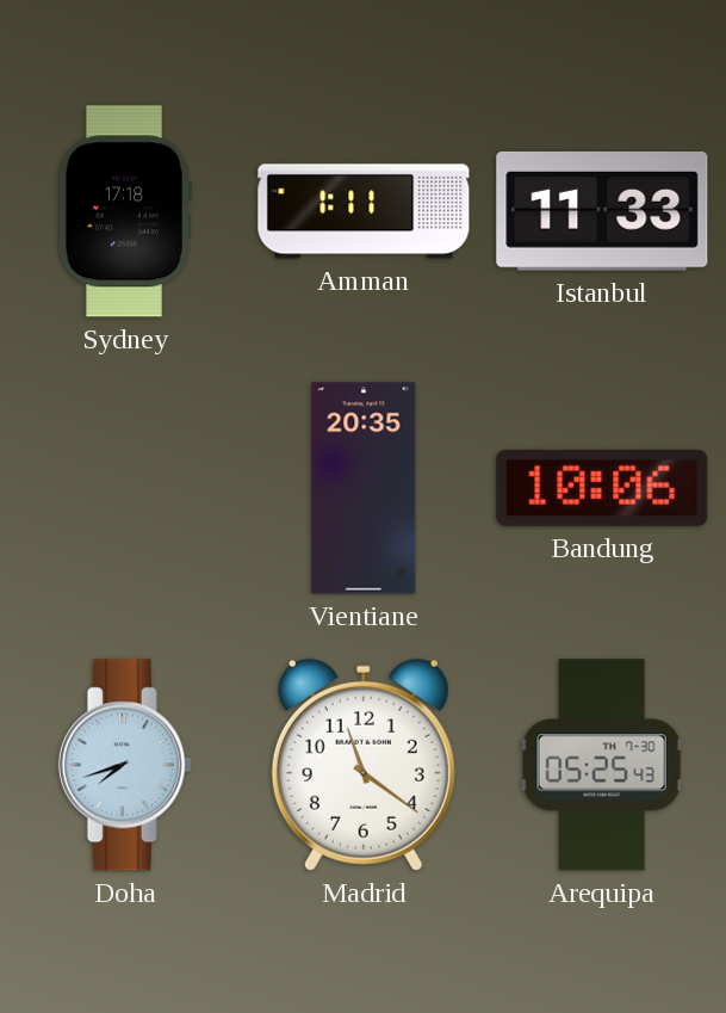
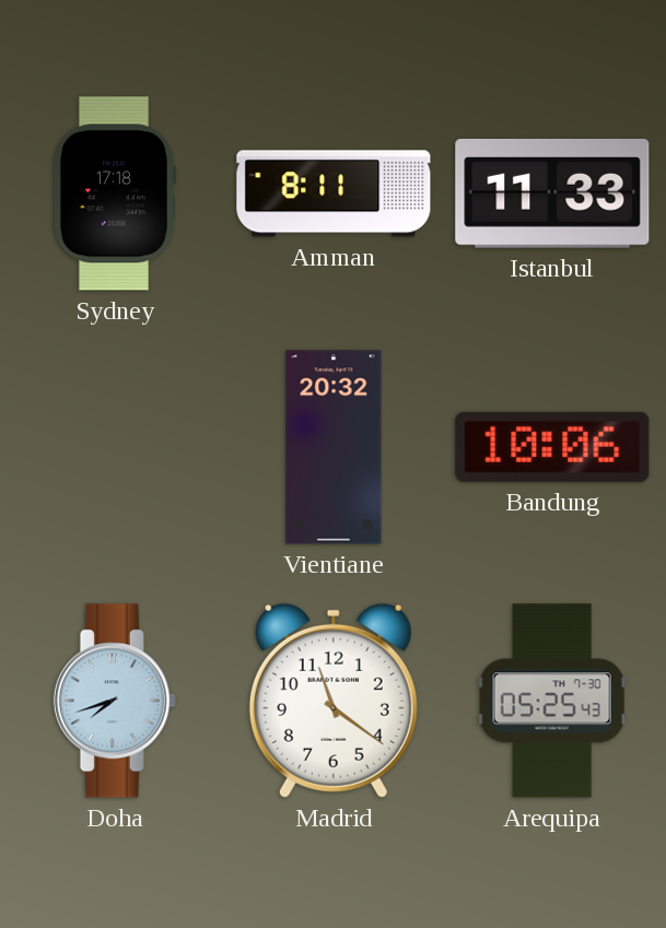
Amman: 1:11 -> 8:11
Vientiane: 20:35 -> 20:32
